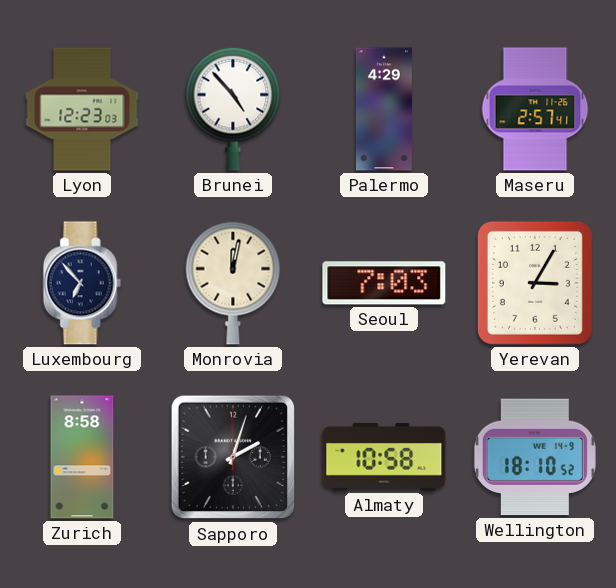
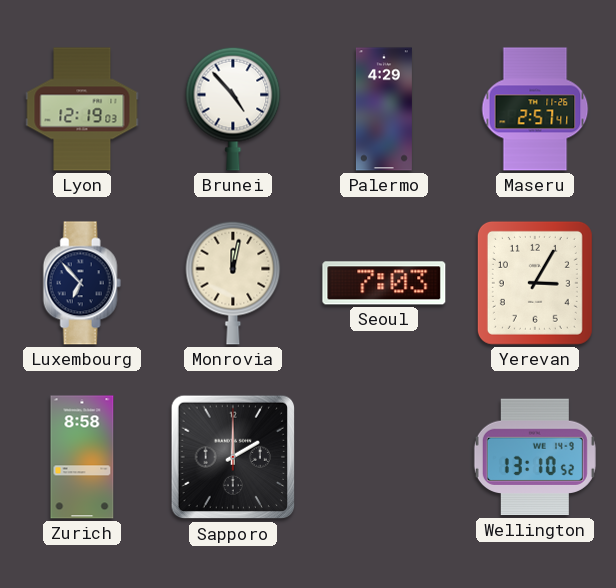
Lyon: 12:23 -> 12:19
Sapporo: 2:03 -> 2:00
Almaty: 10:58 -> none
Wellington: 18:10 -> 13:10
